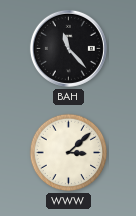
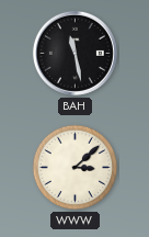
BAH: 11:23 -> 11:28
